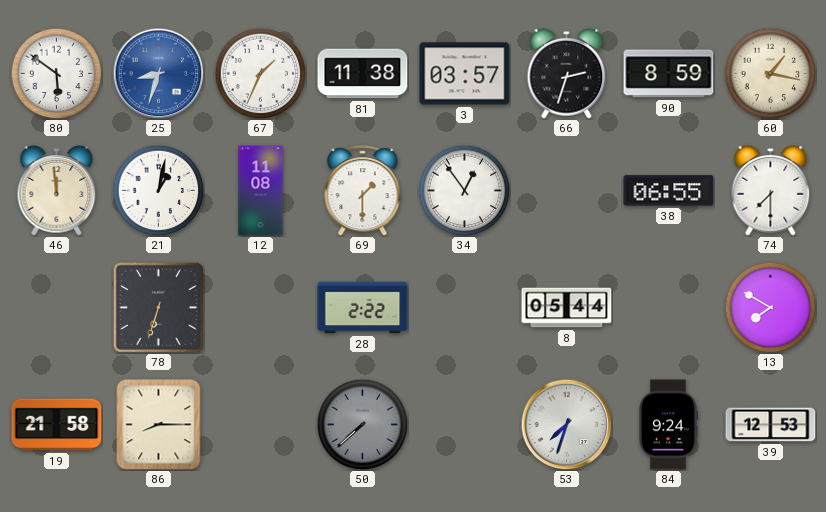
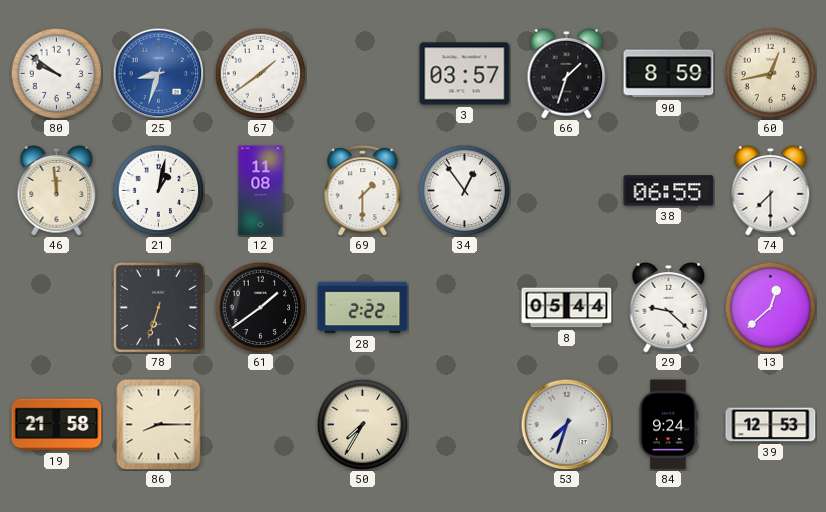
80: 5:51 -> 9:51
67: 1:34 -> 1:39
81: 11:38 -> none
66: 2:33 -> 1:33
60: 1:17 -> 12:43
61: none -> 1:39
29: none -> 9:22
13: 7:50 -> 12:38
50: 7:38 -> 7:35
50 dial: grey -> cream
